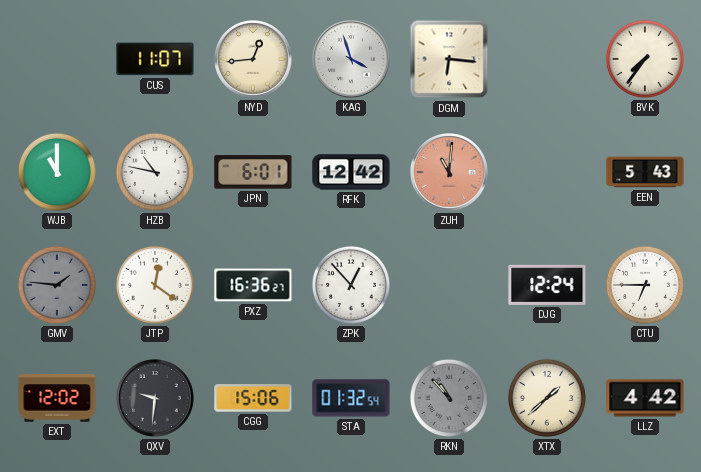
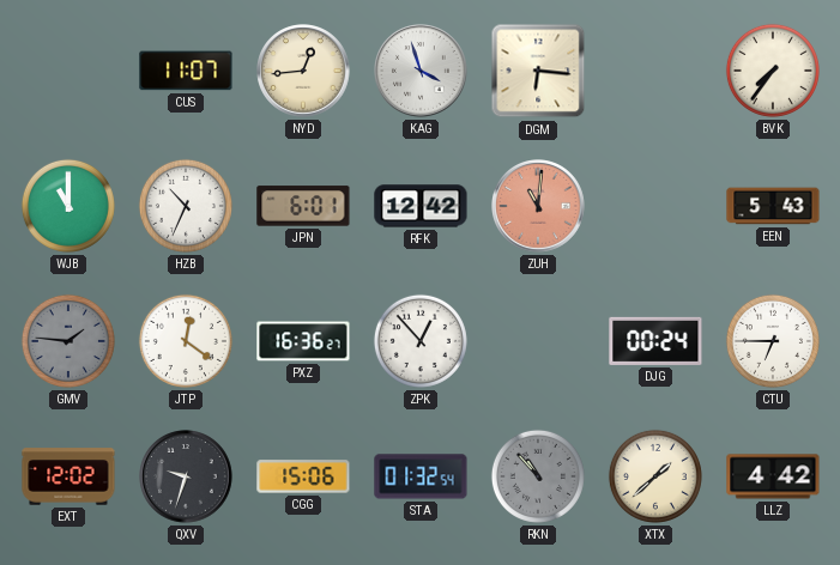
HZB: 10:47 -> 10:34
DJG: 12:24 -> 00:24
QXV: 9:31 -> 9:33
